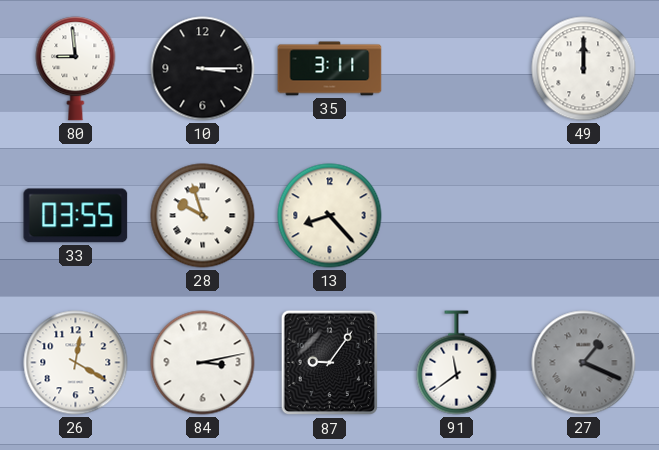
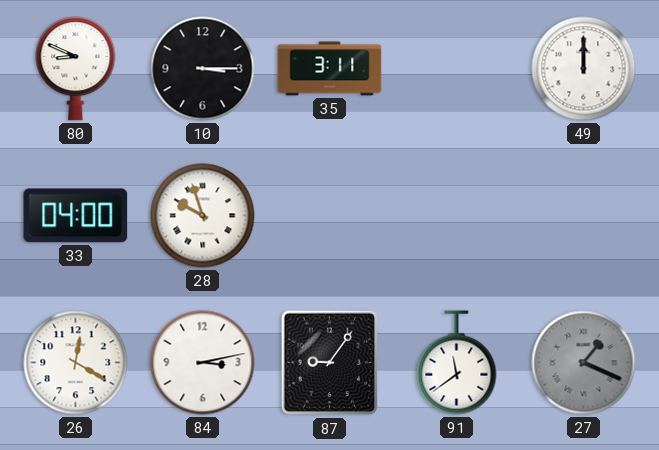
80: 8:59 -> 8:49
33: 03:55 -> 04:00
13: 8:23 -> none
